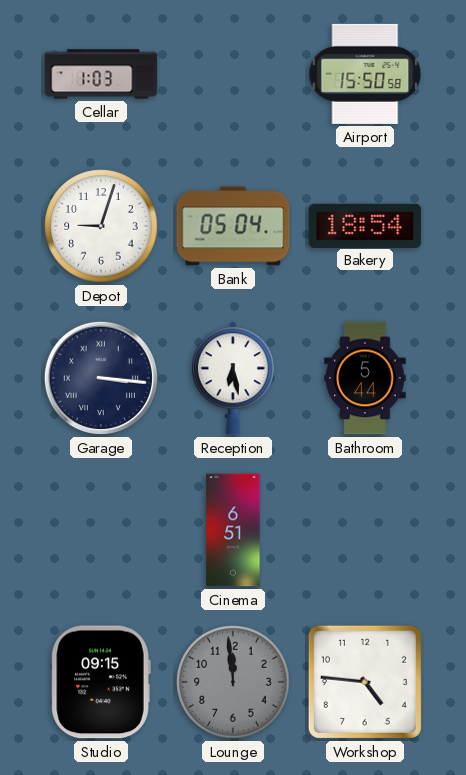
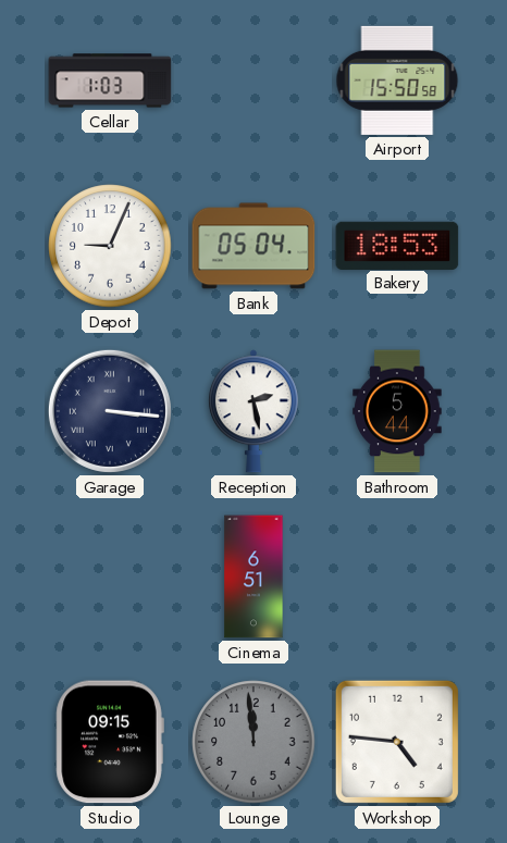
Depot: 9:03 -> 9:04
Bakery: 18:54 -> 18:53
Reception: 6:28 -> 2:28
